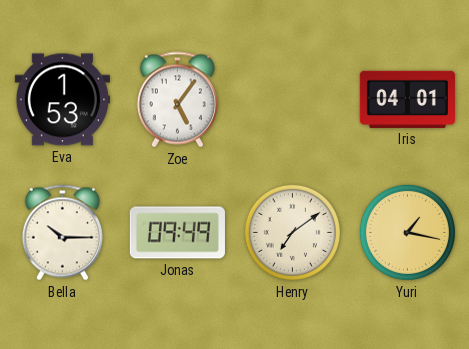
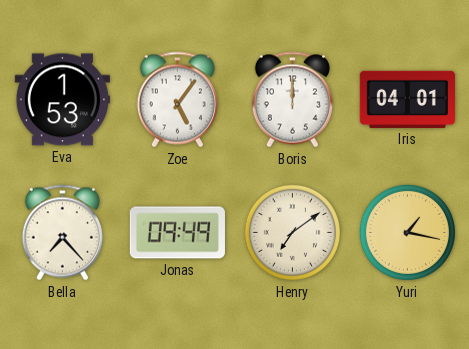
Boris: none -> 12:00
Bella: 10:15 -> 7:23
